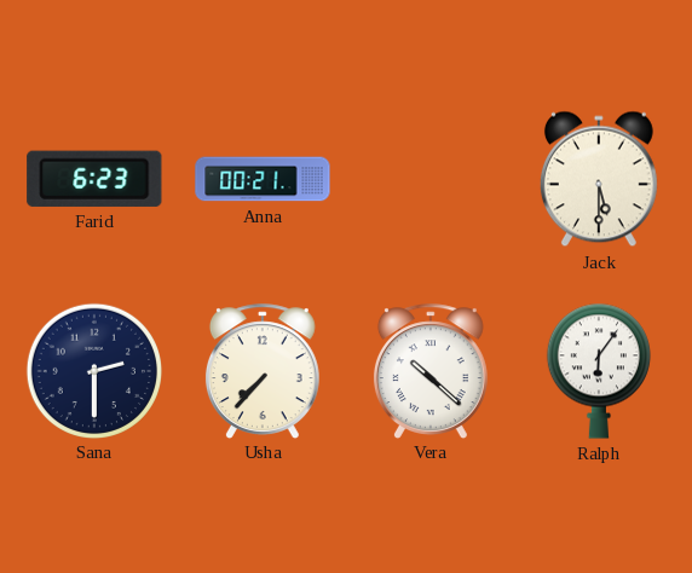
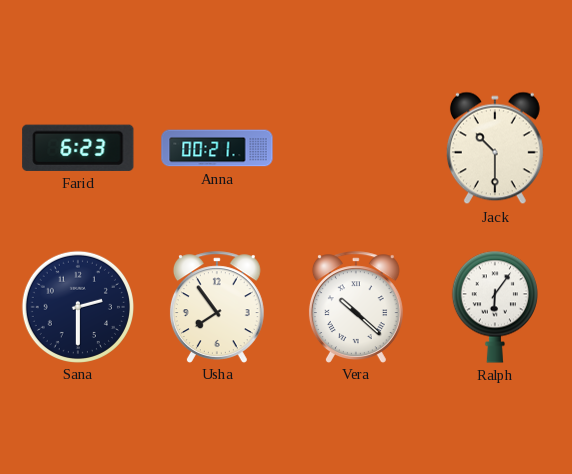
Jack: 5:30 -> 10:30
Usha: 7:37 -> 7:54
